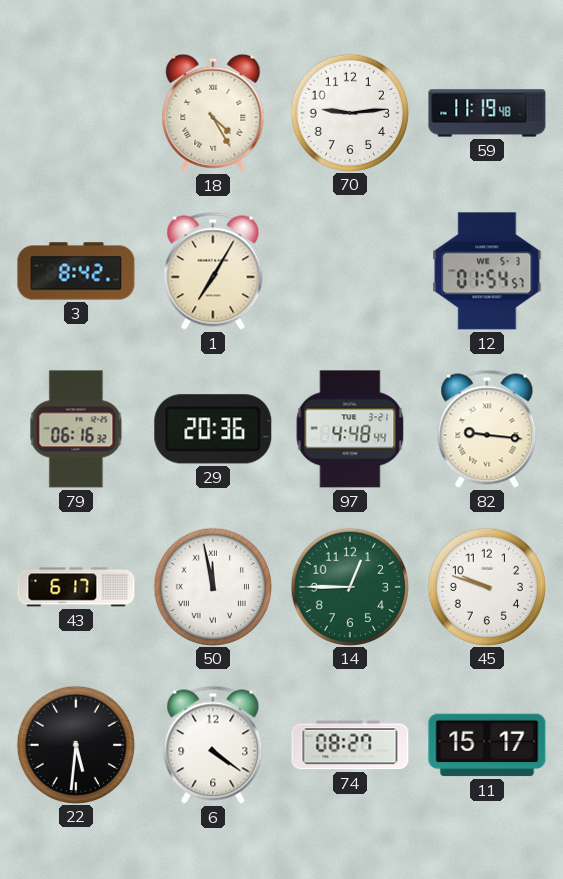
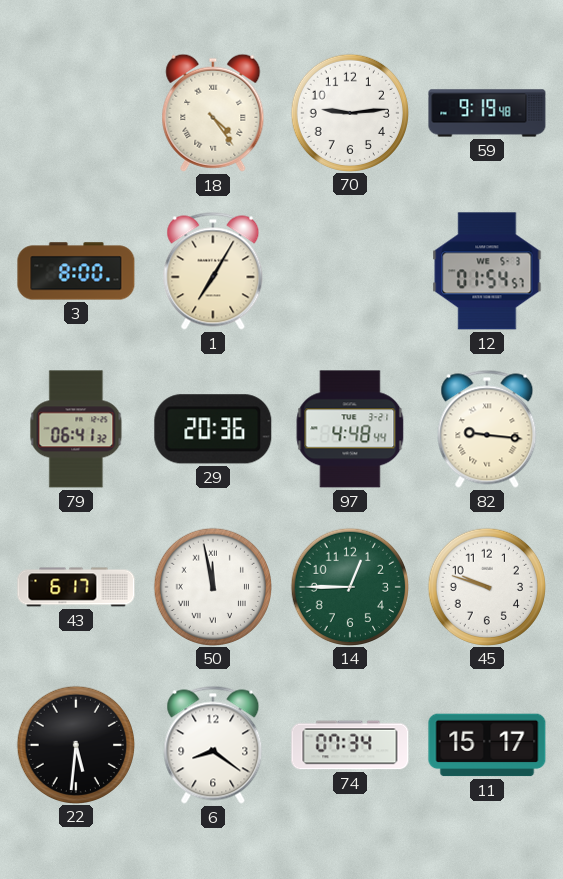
18: 4:25 -> 4:24
59: 11:19 -> 9:19
3: 8:42 -> 8:00
79: 06:16 -> 06:41
6: 4:21 -> 8:21
74: 08:27 -> 07:34
